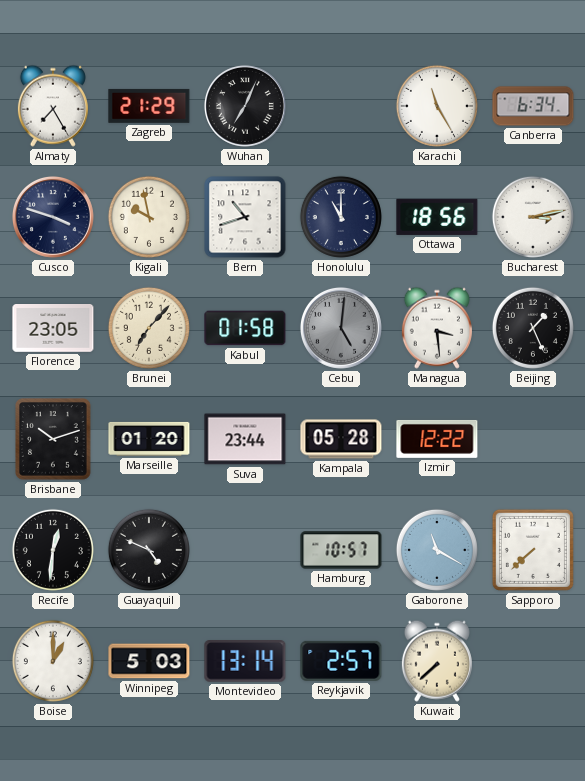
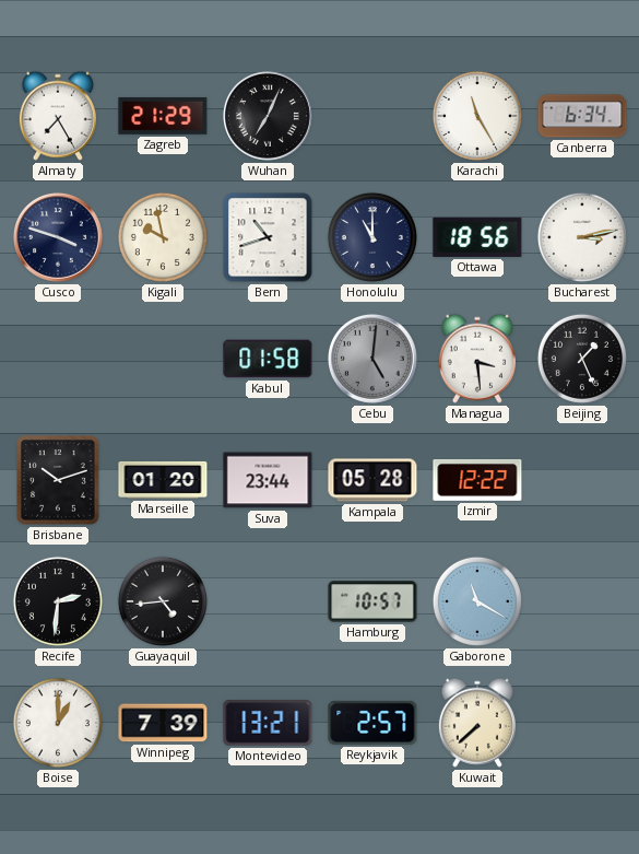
Florence: 23:05 -> none
Brunei: 7:07 -> none
Recife: 12:31 -> 2:31
Guayaquil: 4:49 -> 4:44
Sapporo: 7:38 -> none
Winnipeg: 5:03 -> 7:39
Montevideo: 13:14 -> 13:21
